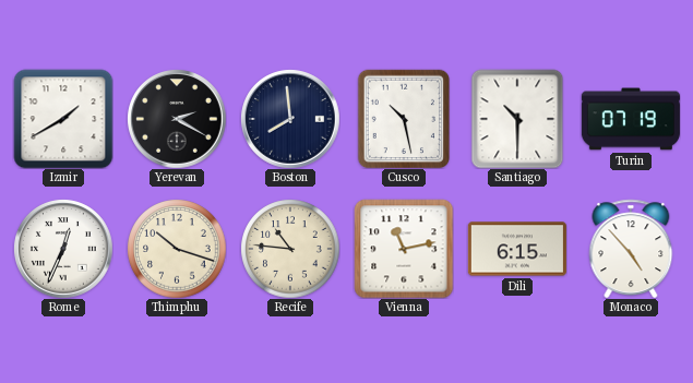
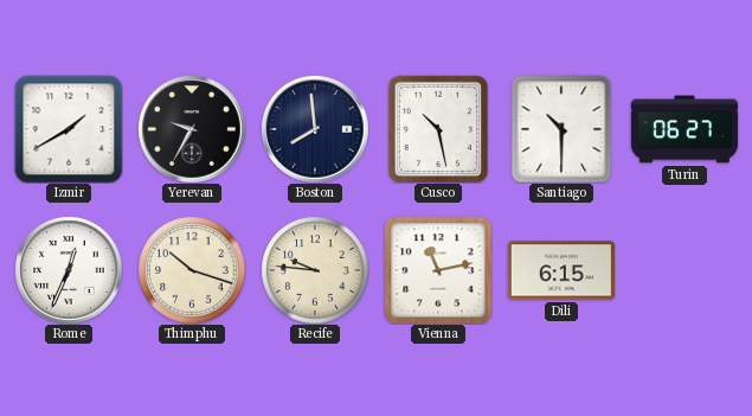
Yerevan: 2:20 -> 9:35
Turin: 07:19 -> 06:27
Recife: 10:46 -> 9:46
Monaco: 4:53 -> none
